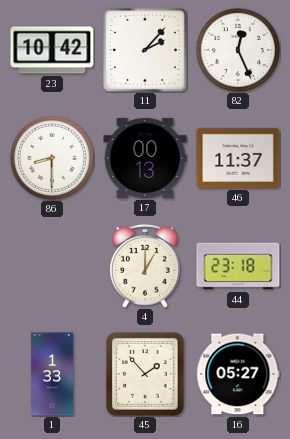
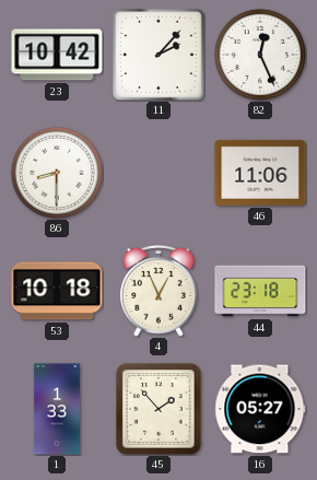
17: 00:13 -> none
46: 11:37 -> 11:06
53: none -> 10:18
4: 1:00 -> 12:56
